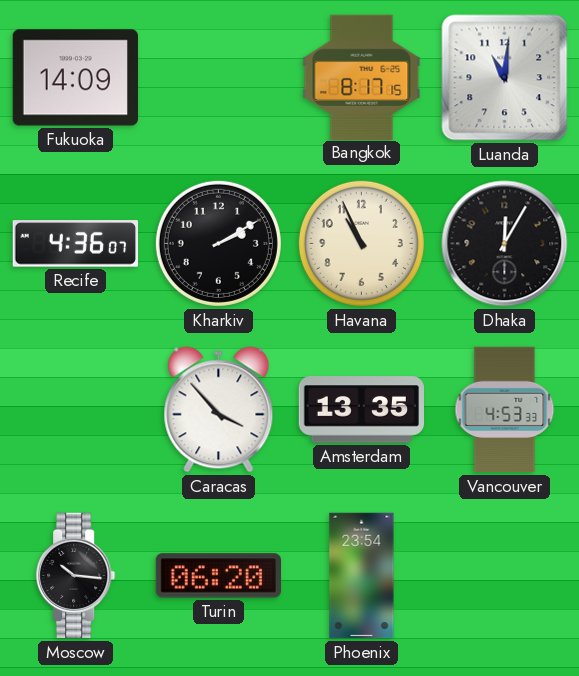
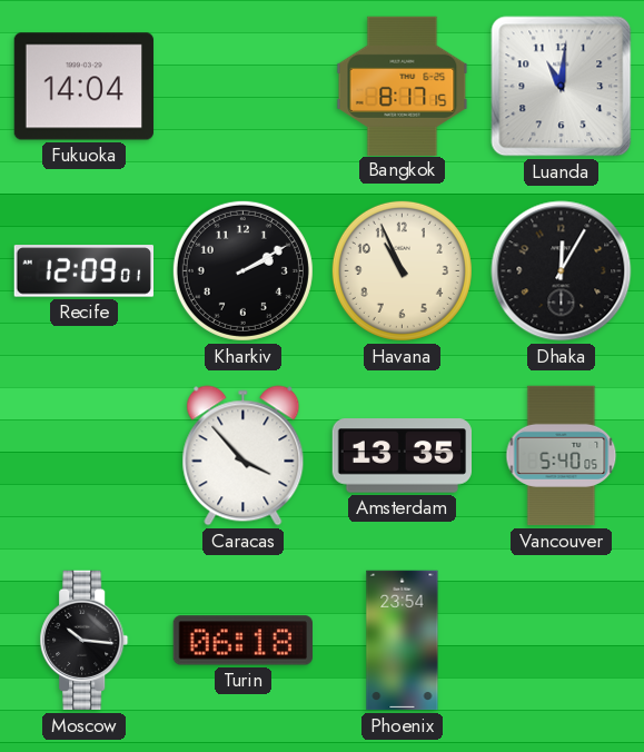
Fukuoka: 14:09 -> 14:04
Recife: 4:36 -> 12:09
Vancouver: 4:53 -> 5:40
Turin: 06:20 -> 06:18
